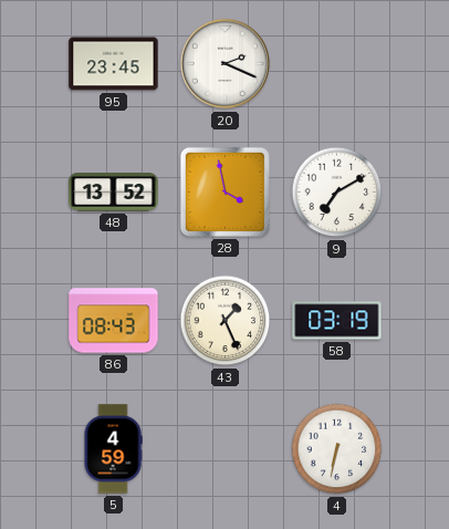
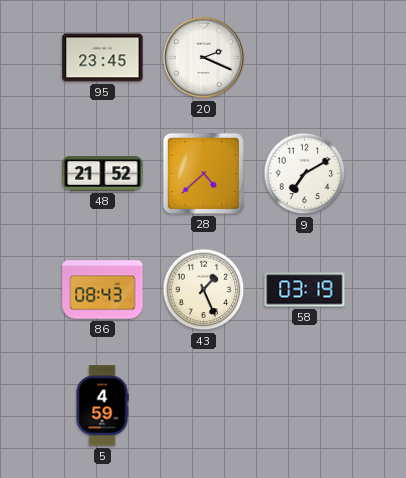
48: 13:52 -> 21:52
28: 3:58 -> 4:38
4: 6:32 -> none
